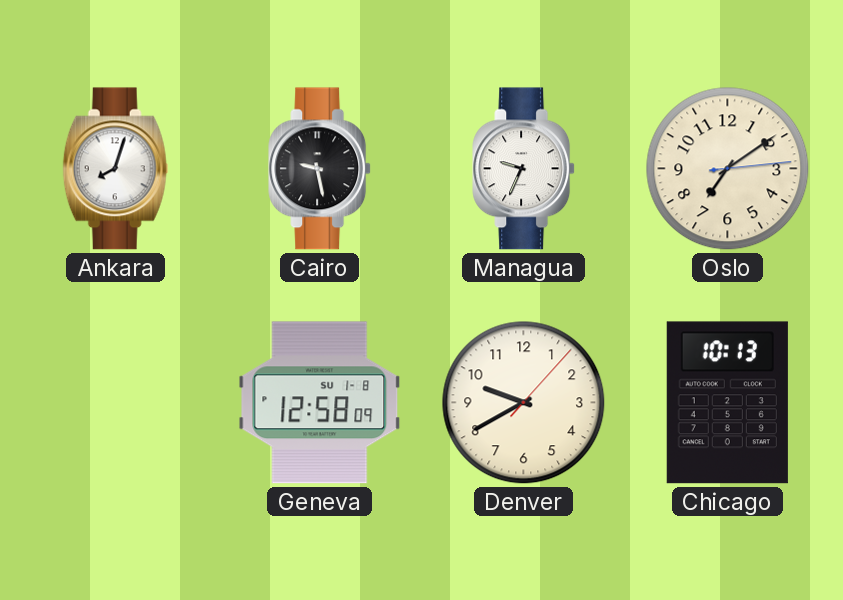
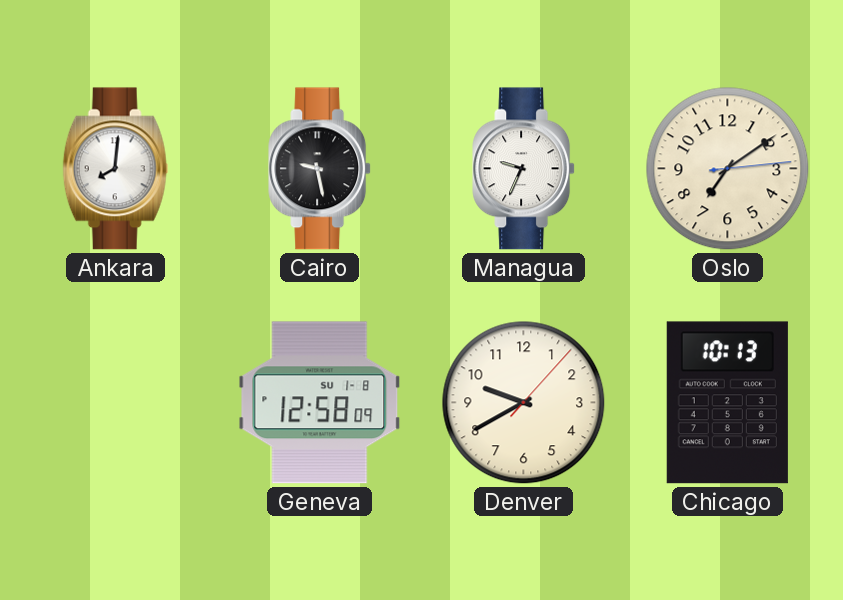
Ankara: 8:03 -> 8:01
